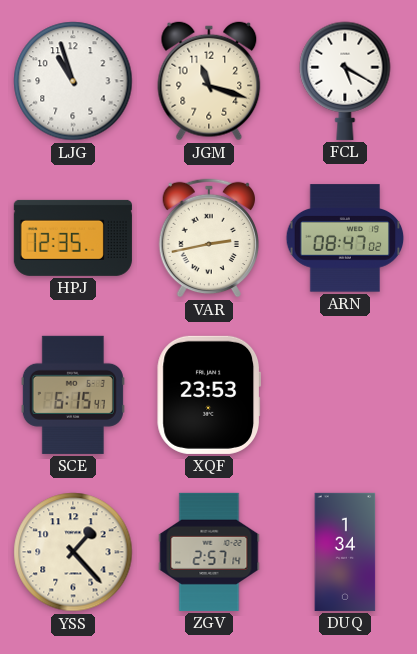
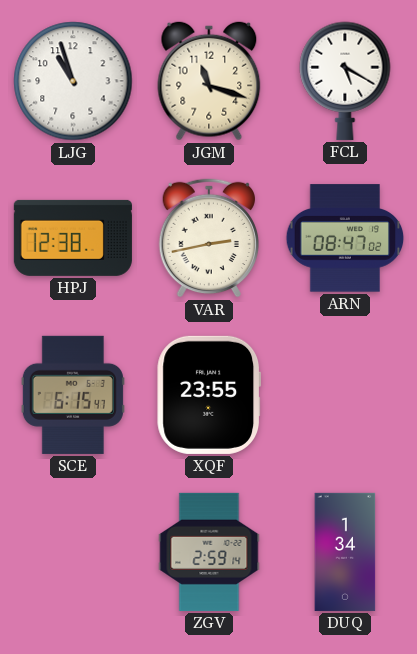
HPJ: 12:35 -> 12:38
XQF: 23:53 -> 23:55
YSS: 1:23 -> none
ZGV: 2:57 -> 2:59
